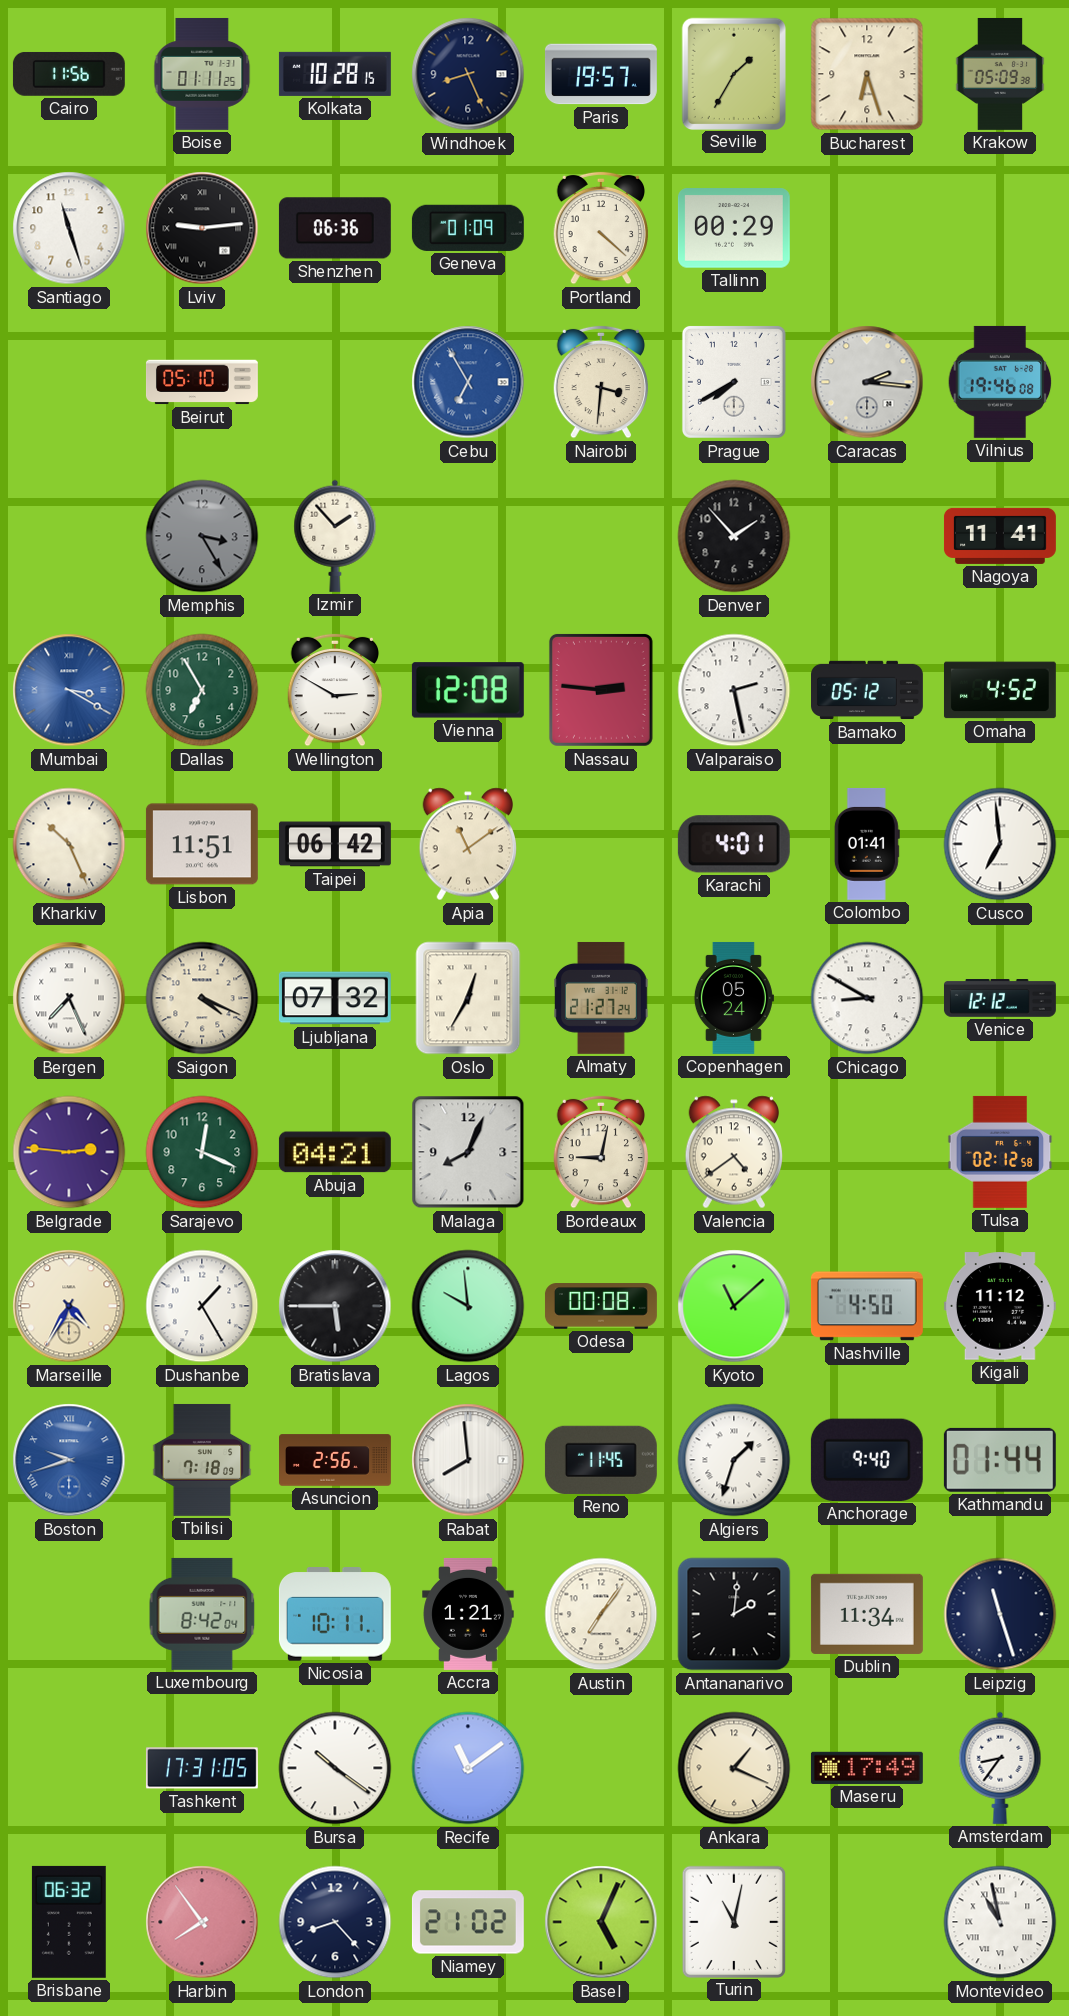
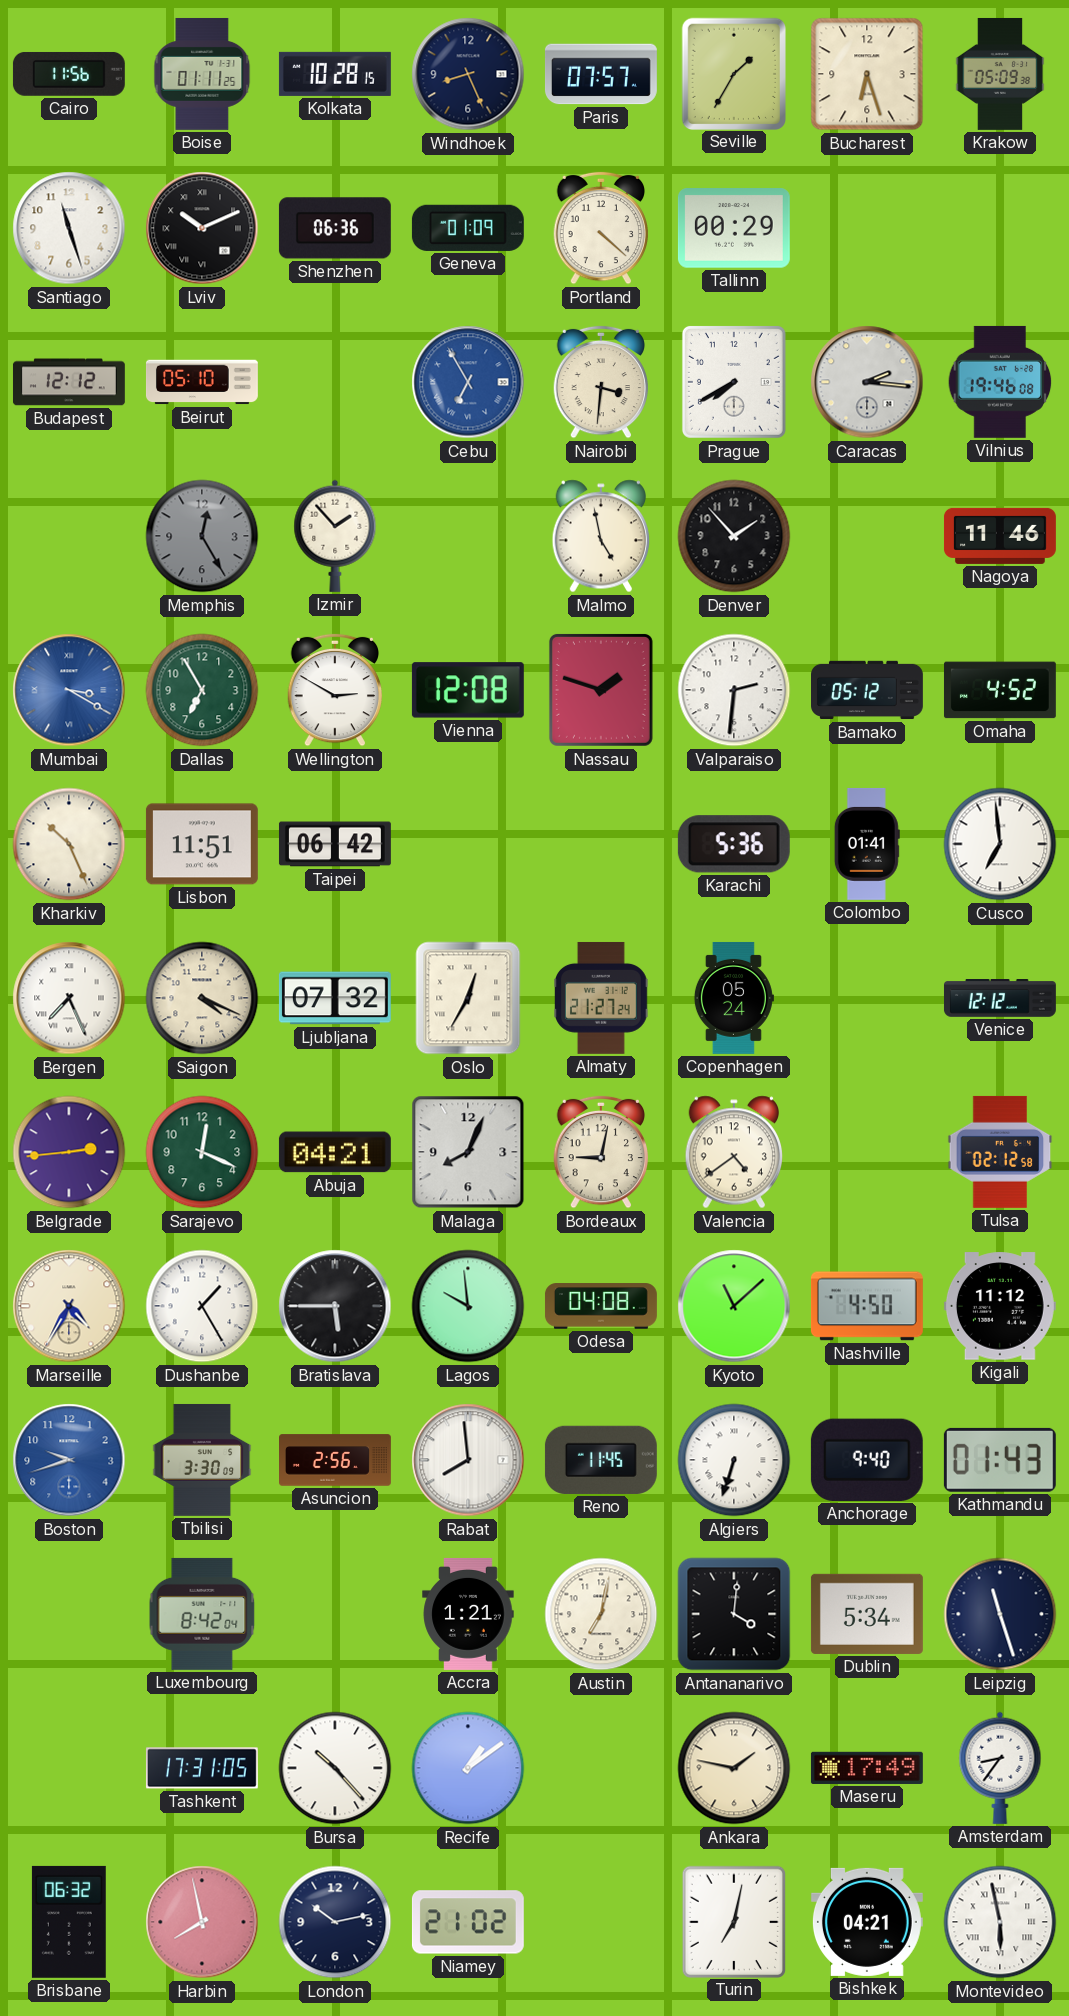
Paris: 19:57 -> 07:57
Lviv: 9:14 -> 10:11
Budapest: none -> 12:12
Memphis: 3:25 -> 12:25
Malmo: none -> 4:58
Nagoya: 11:41 -> 11:46
Nassau: 2:46 -> 1:48
Valparaiso: 2:28 -> 2:31
Apia: 11:09 -> none
Karachi: 4:01 -> 5:36
Chicago: 8:50 -> none
Belgrade: 2:46 -> 2:44
Odesa: 00:08 -> 04:08
Boston numerals: Roman -> Arabic
Tbilisi: 7:18 -> 3:30
Algiers: 1:33 -> 6:33
Kathmandu: 01:44 -> 01:43
Nicosia: 10:11 -> none
Austin: 7:06 -> 7:02
Antananarivo: 2:01 -> 4:01
Dublin: 11:34 -> 5:34
Bursa: 10:21 -> 10:23
Recife: 11:09 -> 1:09
Ankara: 1:19 -> 1:47
Harbin: 7:54 -> 7:58
London: 8:23 -> 10:13
Basel: 5:04 -> none
Turin: 11:02 -> 7:02
Bishkek: none -> 04:21
Montevideo: 10:58 -> 5:58
